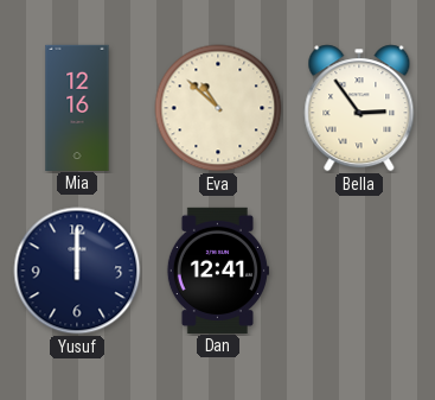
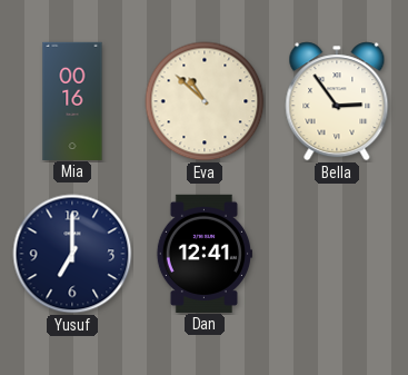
Mia: 12:16 -> 00:16
Yusuf: 12:00 -> 7:00
